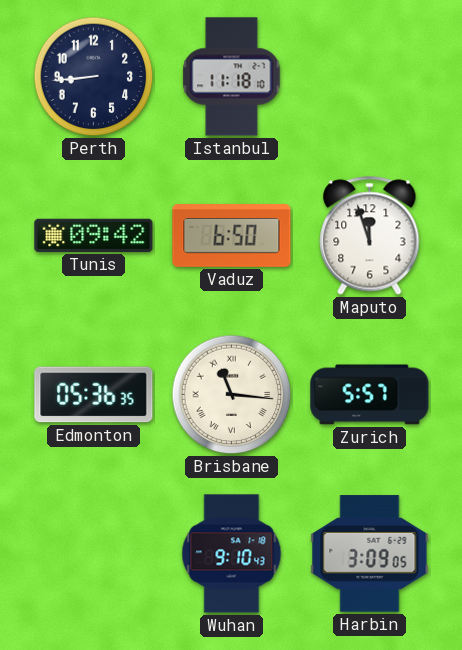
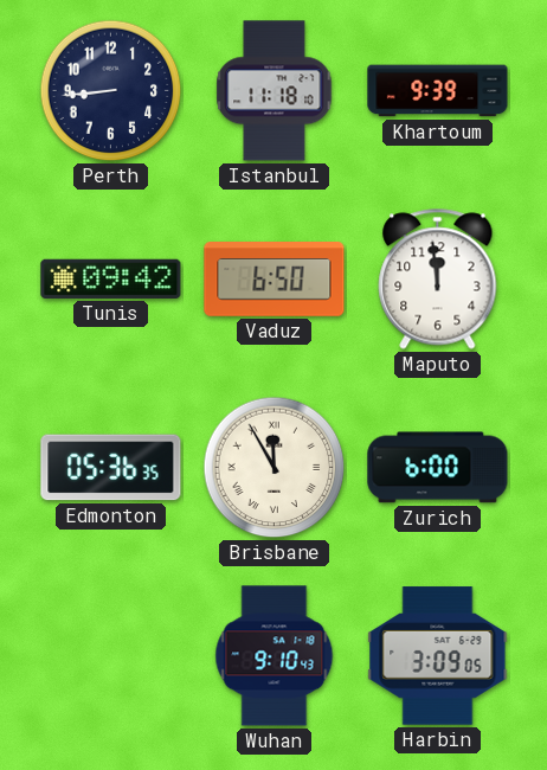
Khartoum: none -> 9:39
Maputo: 11:57 -> 11:59
Brisbane: 11:16 -> 11:55
Zurich: 5:57 -> 6:00
